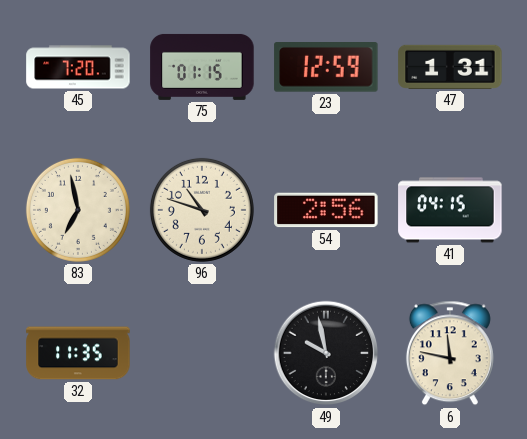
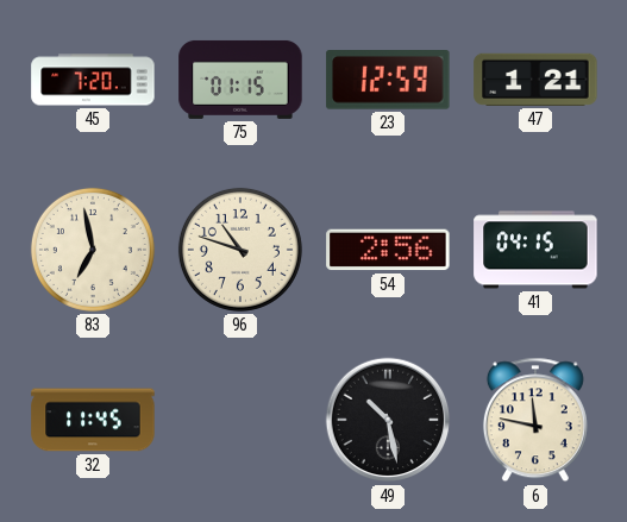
47: 1:31 -> 1:21
32: 11:35 -> 11:45
49: 9:58 -> 10:28
